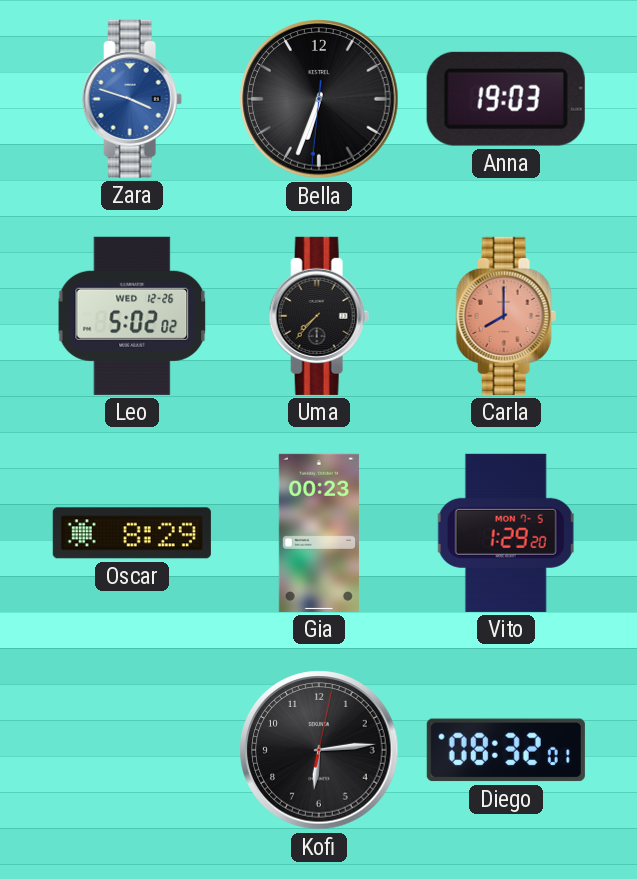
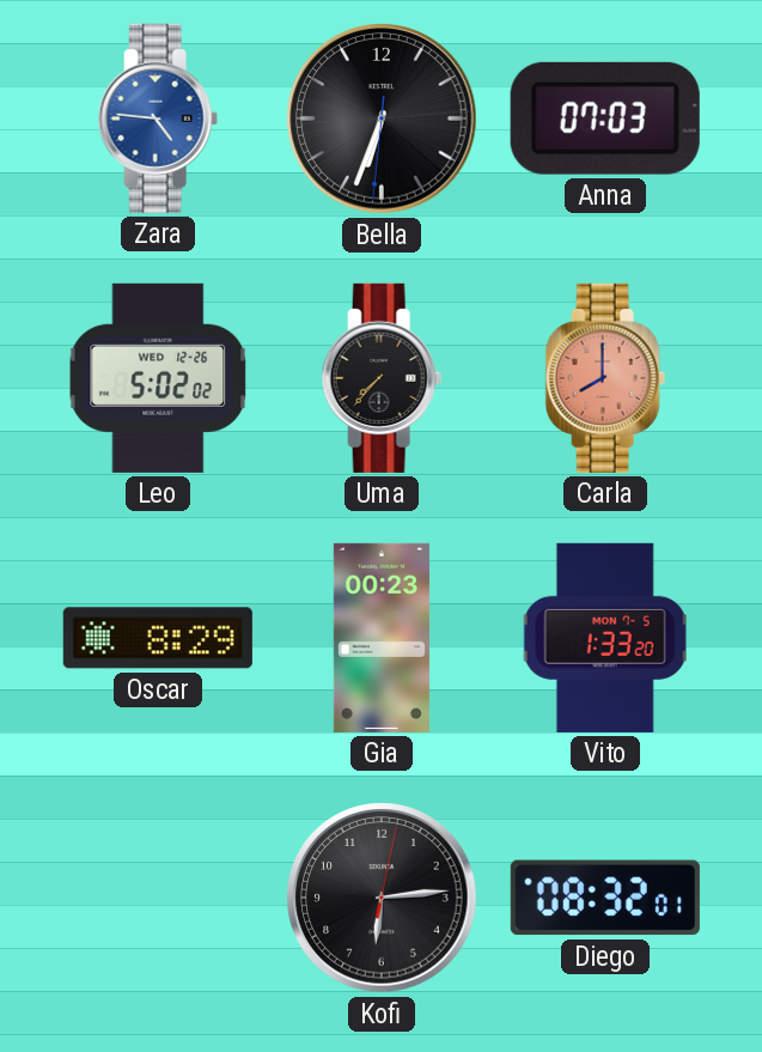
Zara: 3:48 -> 4:46
Anna: 19:03 -> 07:03
Vito: 1:29 -> 1:33
